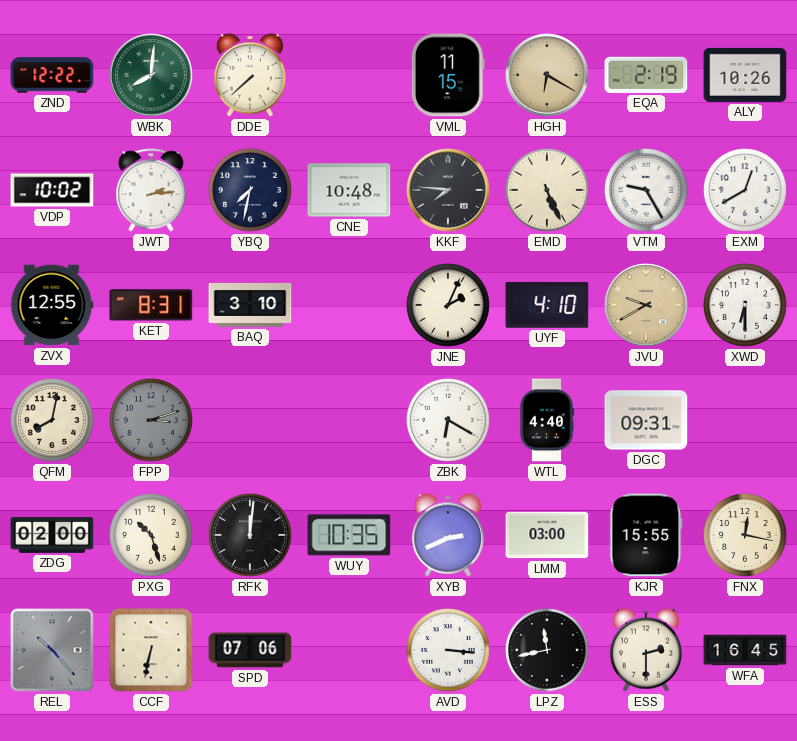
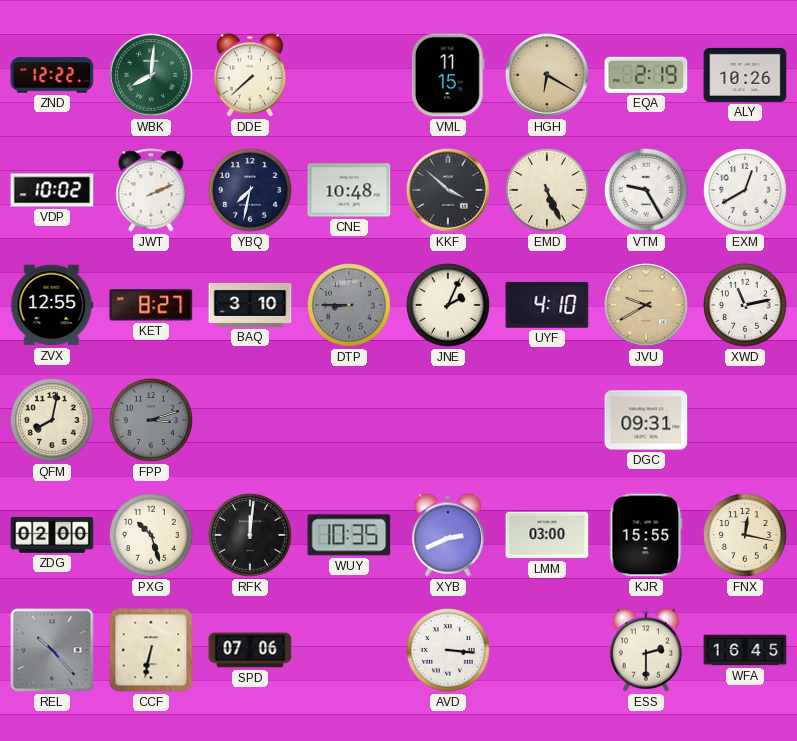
JWT: 2:14 -> 2:11
KKF: 7:46 -> 3:52
KET: 8:31 -> 8:27
DTP: none -> 8:45
XWD: 6:30 -> 11:13
ZBK: 6:20 -> none
WTL: 4:40 -> none
LPZ: 11:43 -> none
